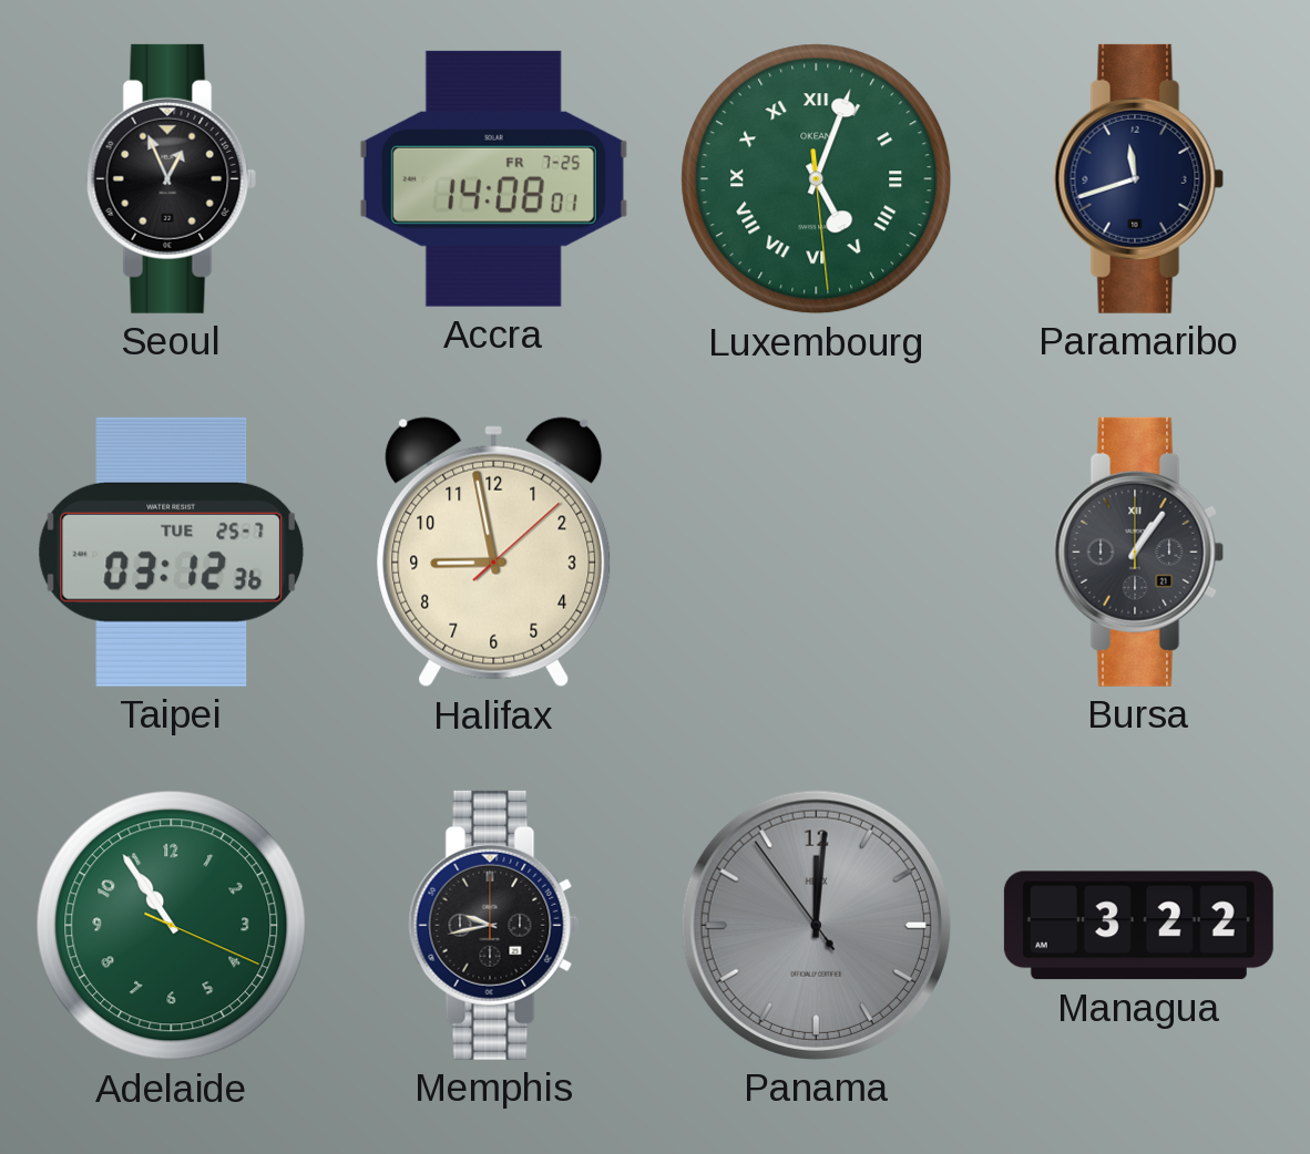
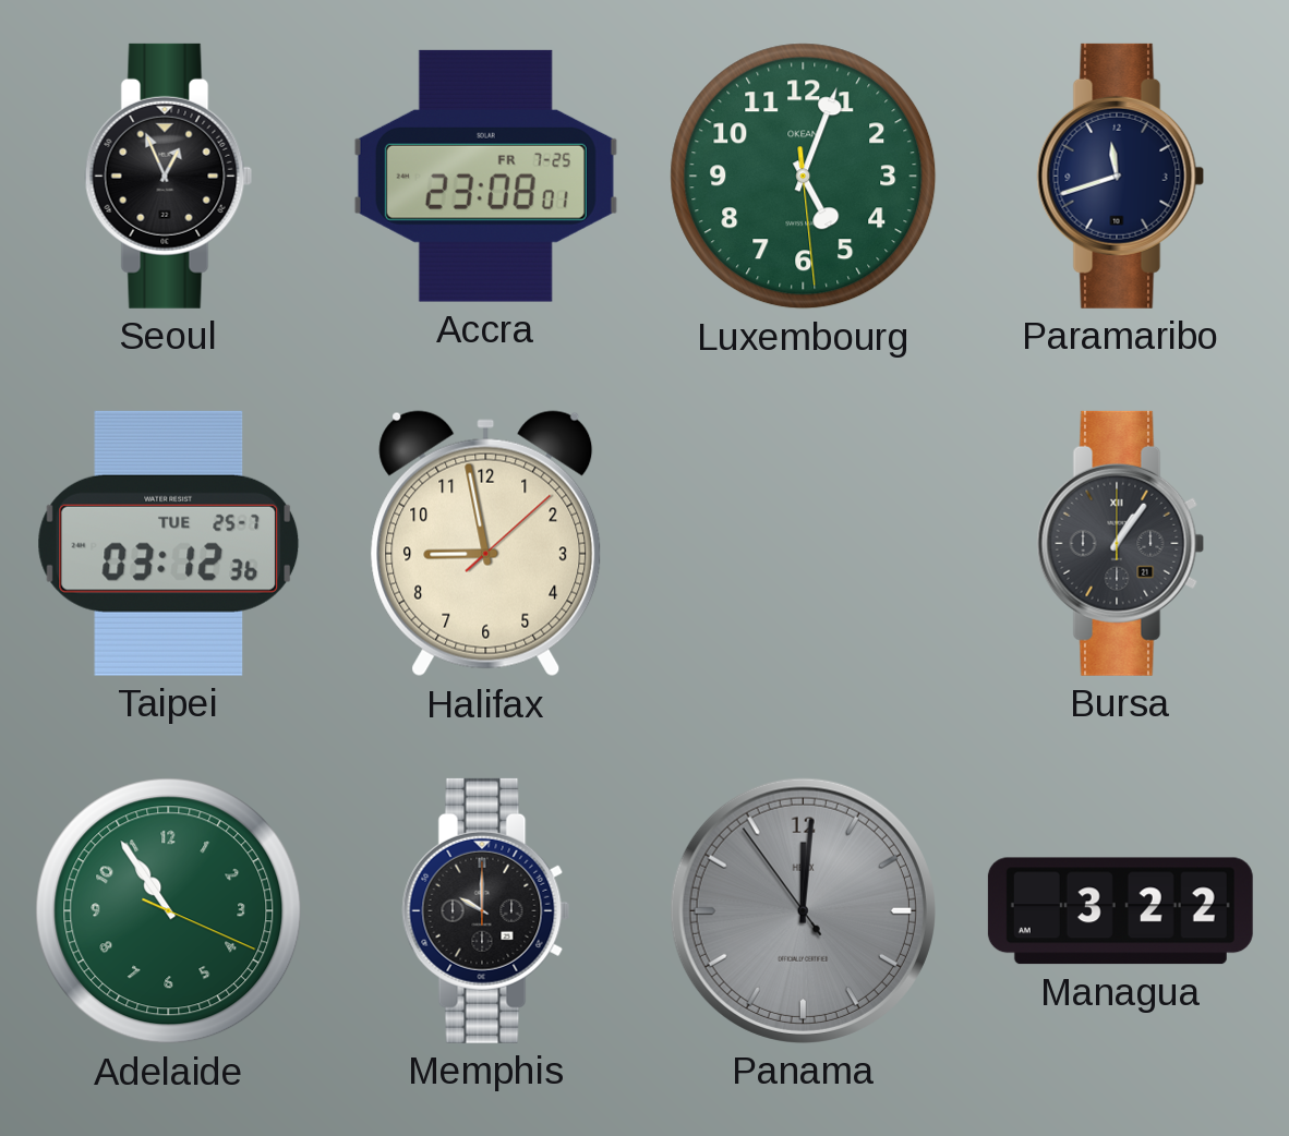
Accra: 14:08 -> 23:08
Luxembourg numerals: Roman -> Arabic
Memphis: 9:43 -> 10:00
